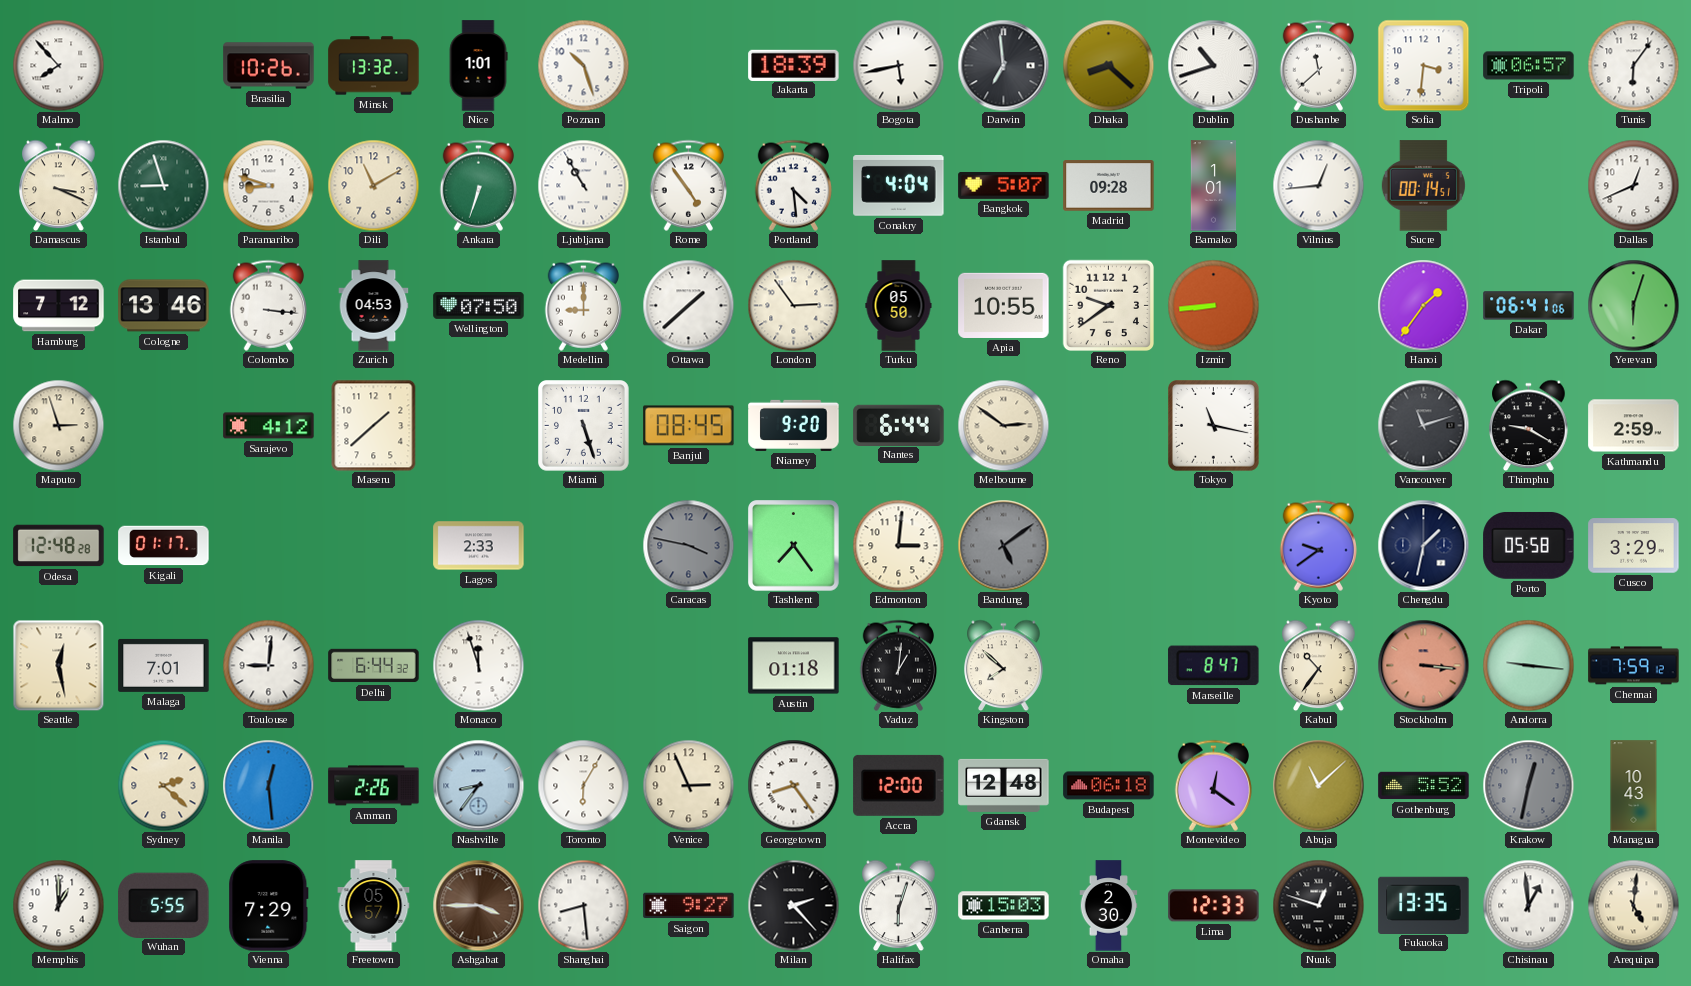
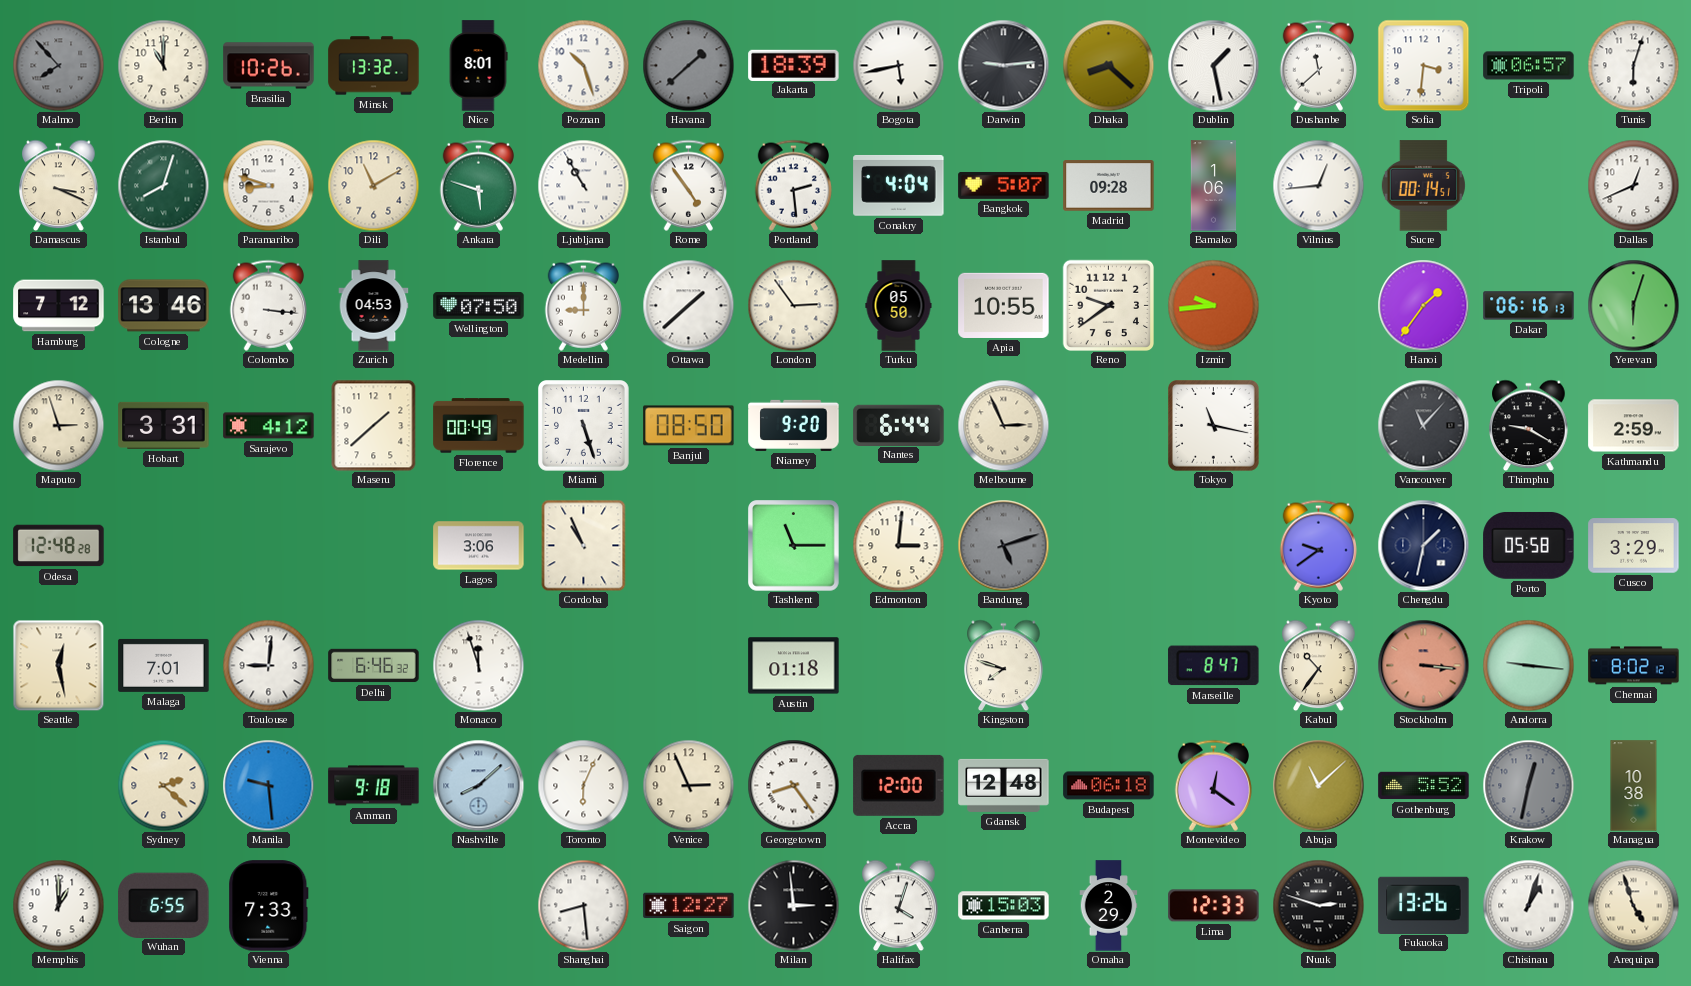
Malmo dial: white -> grey
Berlin: none -> 11:00
Nice: 1:01 -> 8:01
Havana: none -> 1:38
Darwin: 6:59 -> 9:14
Dublin: 10:42 -> 1:28
Tunis: 6:06 -> 6:03
Istanbul: 8:57 -> 8:03
Ankara: 6:33 -> 5:48
Portland: 4:29 -> 2:29
Bamako: 1:01 -> 1:06
Izmir: 8:44 -> 9:44
Dakar: 06:41 -> 06:16
Hobart: none -> 3:31
Florence: none -> 00:49
Banjul: 08:45 -> 08:50
Melbourne: 2:51 -> 2:56
Vancouver: 11:12 -> 11:07
Kigali: 01:17 -> none
Lagos: 2:33 -> 3:06
Cordoba: none -> 10:56
Caracas: 3:47 -> none
Tashkent: 7:24 -> 11:15
Bandung: 5:09 -> 5:12
Delhi: 6:44 -> 6:46
Vaduz: 1:01 -> none
Kingston: 7:52 -> 7:48
Chennai: 7:59 -> 8:02
Manila: 12:29 -> 9:29
Amman: 2:26 -> 9:18
Nashville: 8:36 -> 8:08
Toronto: 6:05 -> 6:04
Managua: 10:43 -> 10:38
Wuhan: 5:55 -> 6:55
Vienna: 7:29 -> 7:33
Freetown: 05:57 -> none
Ashgabat: 3:45 -> none
Saigon: 9:27 -> 12:27
Milan: 2:23 -> 2:59
Halifax: 6:03 -> 4:03
Omaha: 2:30 -> 2:29
Nuuk: 12:48 -> 2:48
Fukuoka: 13:35 -> 13:26
Chisinau: 12:59 -> 1:03
Arequipa: 5:01 -> 4:57
